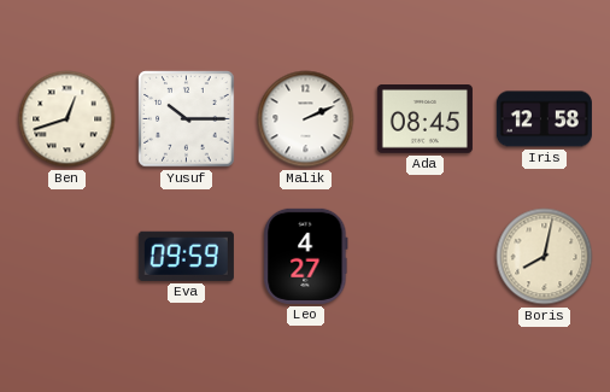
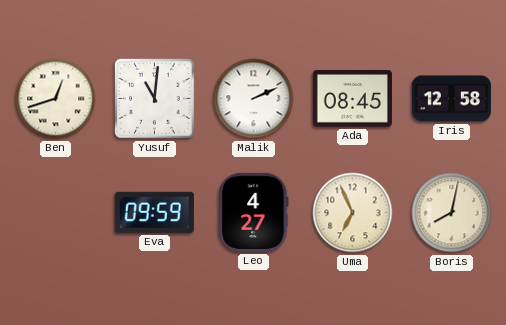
Yusuf: 10:15 -> 11:01
Uma: none -> 6:56
